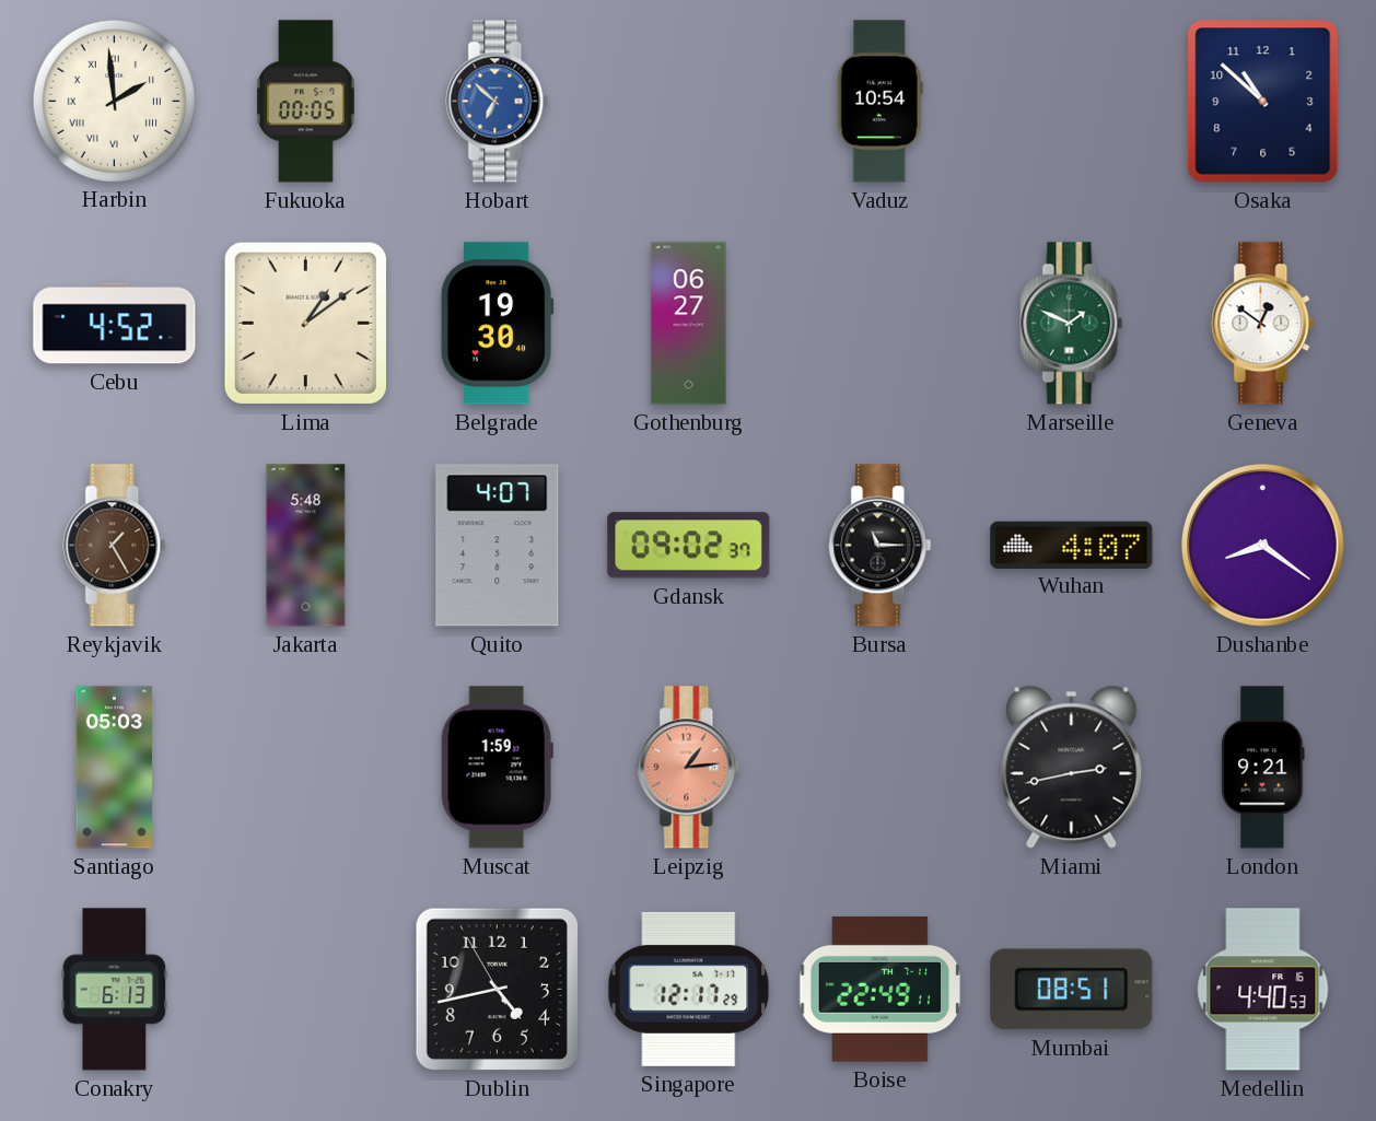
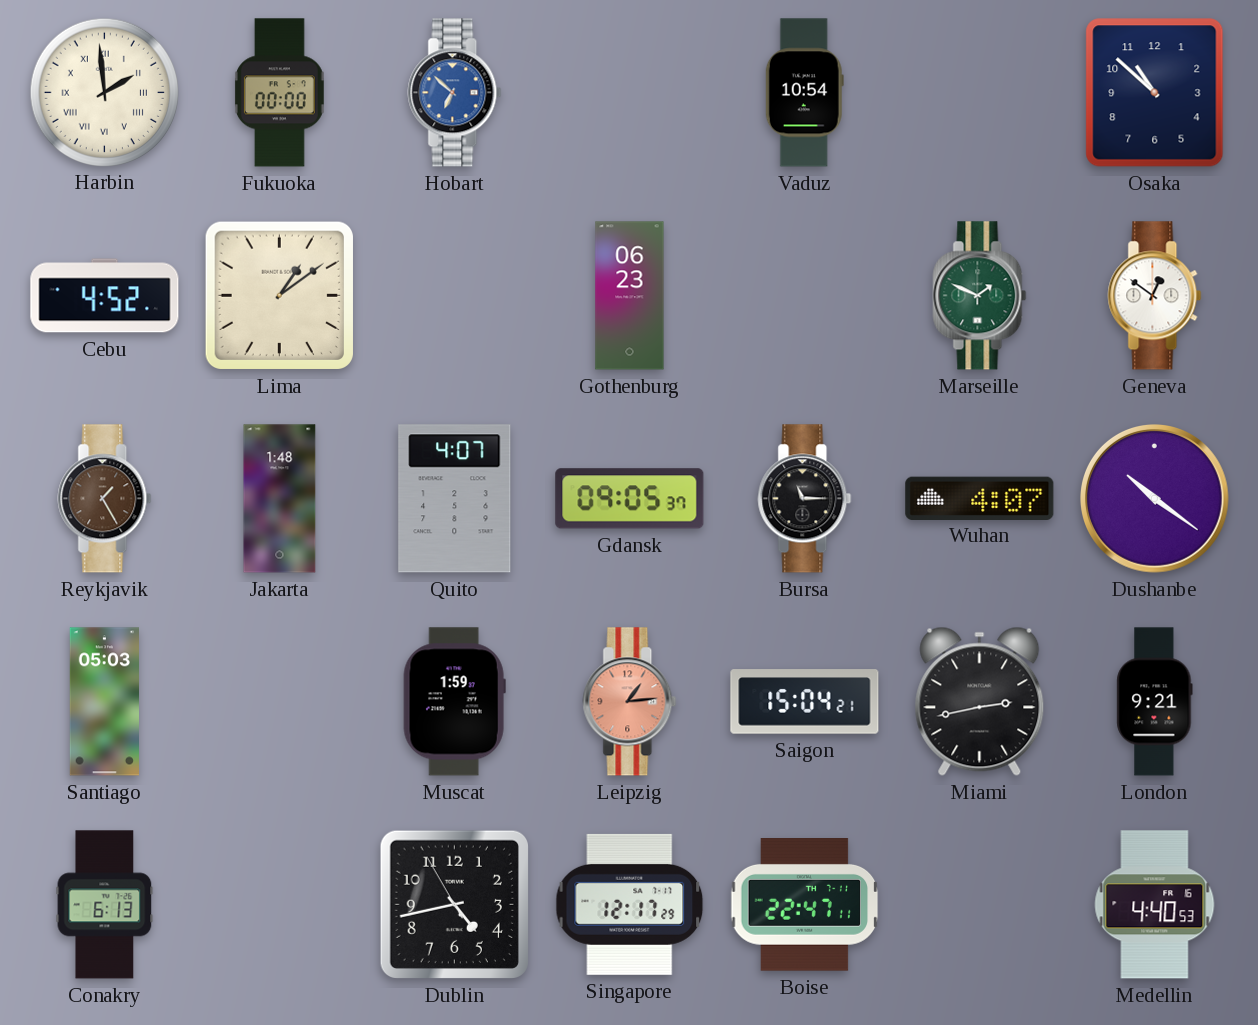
Fukuoka: 00:05 -> 00:00
Belgrade: 19:30 -> none
Gothenburg: 06:27 -> 06:23
Jakarta: 5:48 -> 1:48
Gdansk: 09:02 -> 09:05
Dushanbe: 8:21 -> 10:21
Saigon: none -> 15:04
Boise: 22:49 -> 22:47
Mumbai: 08:51 -> none
